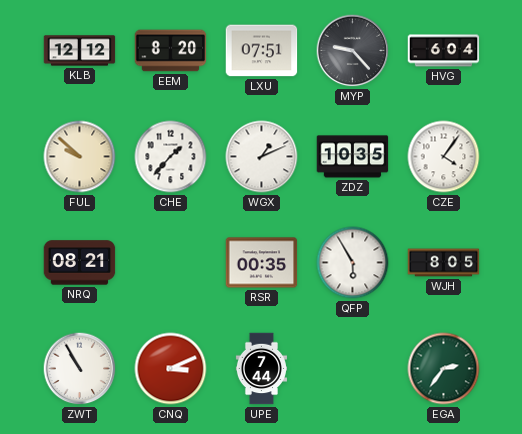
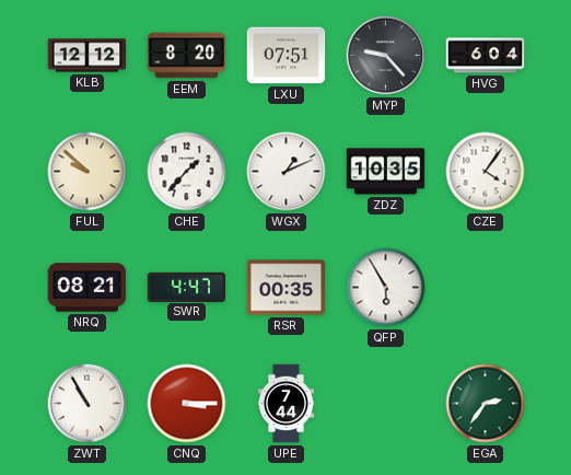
SWR: none -> 4:47
WJH: 8:05 -> none
CNQ: 3:11 -> 3:15
